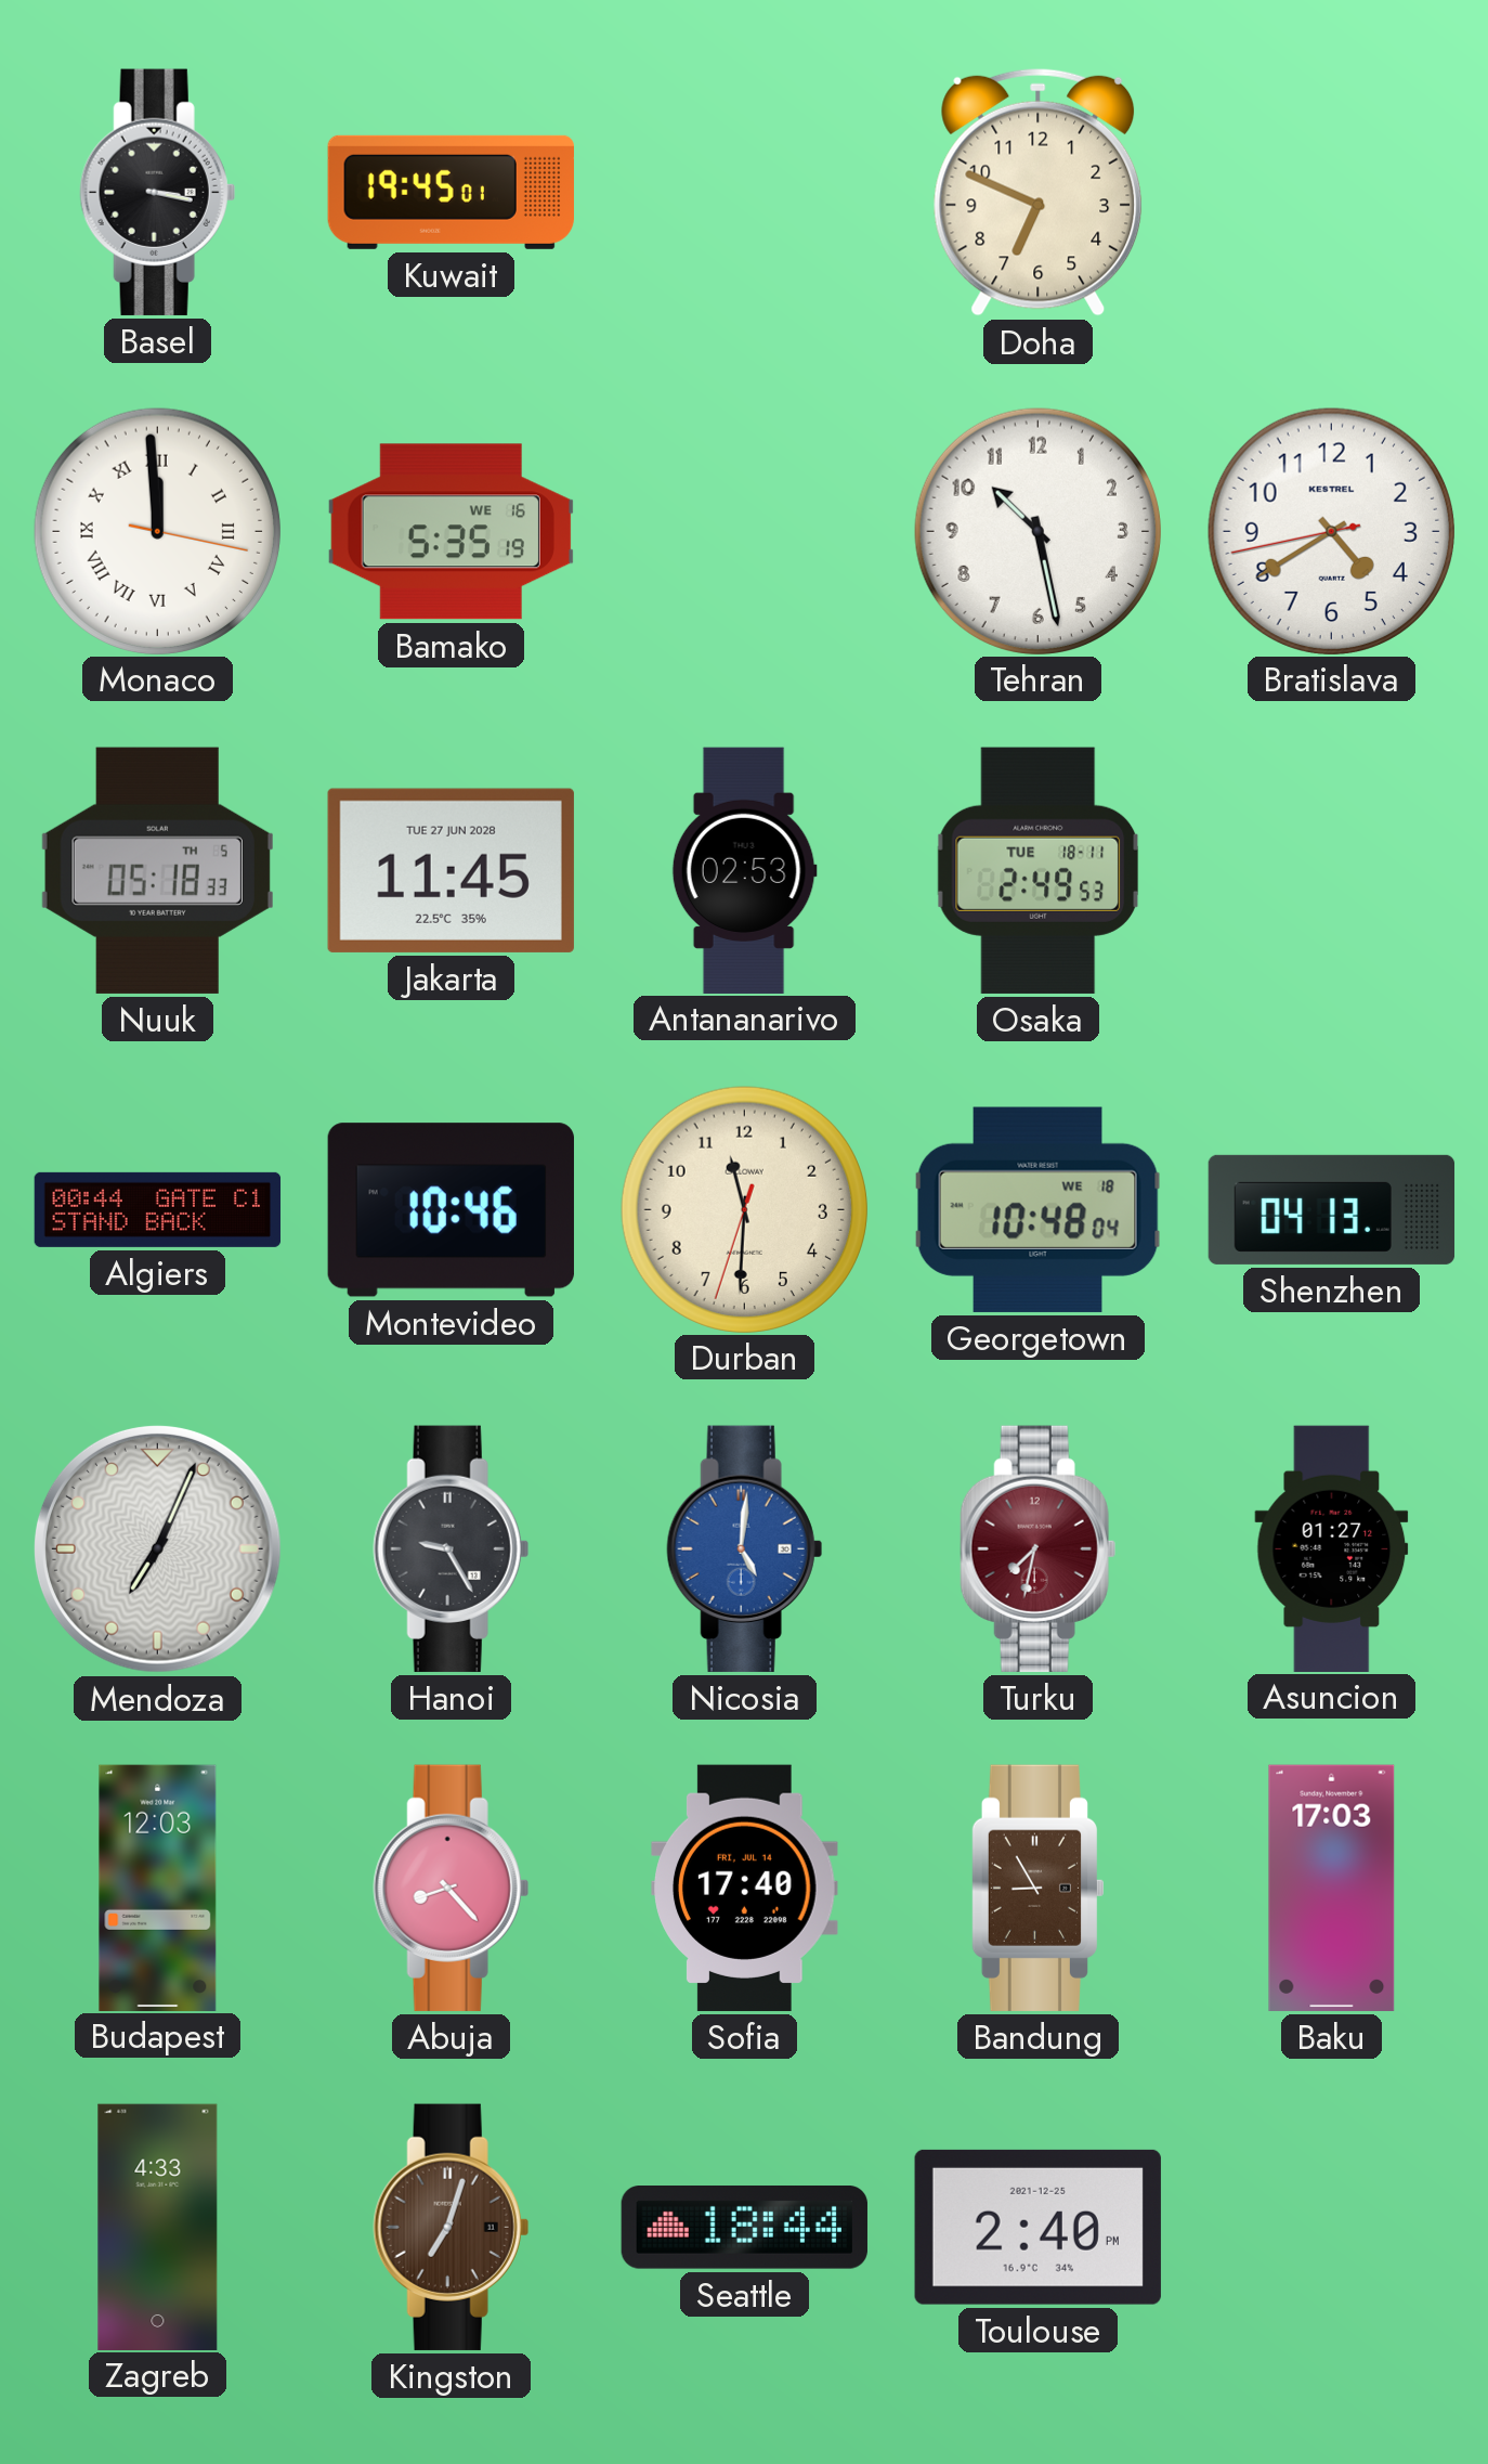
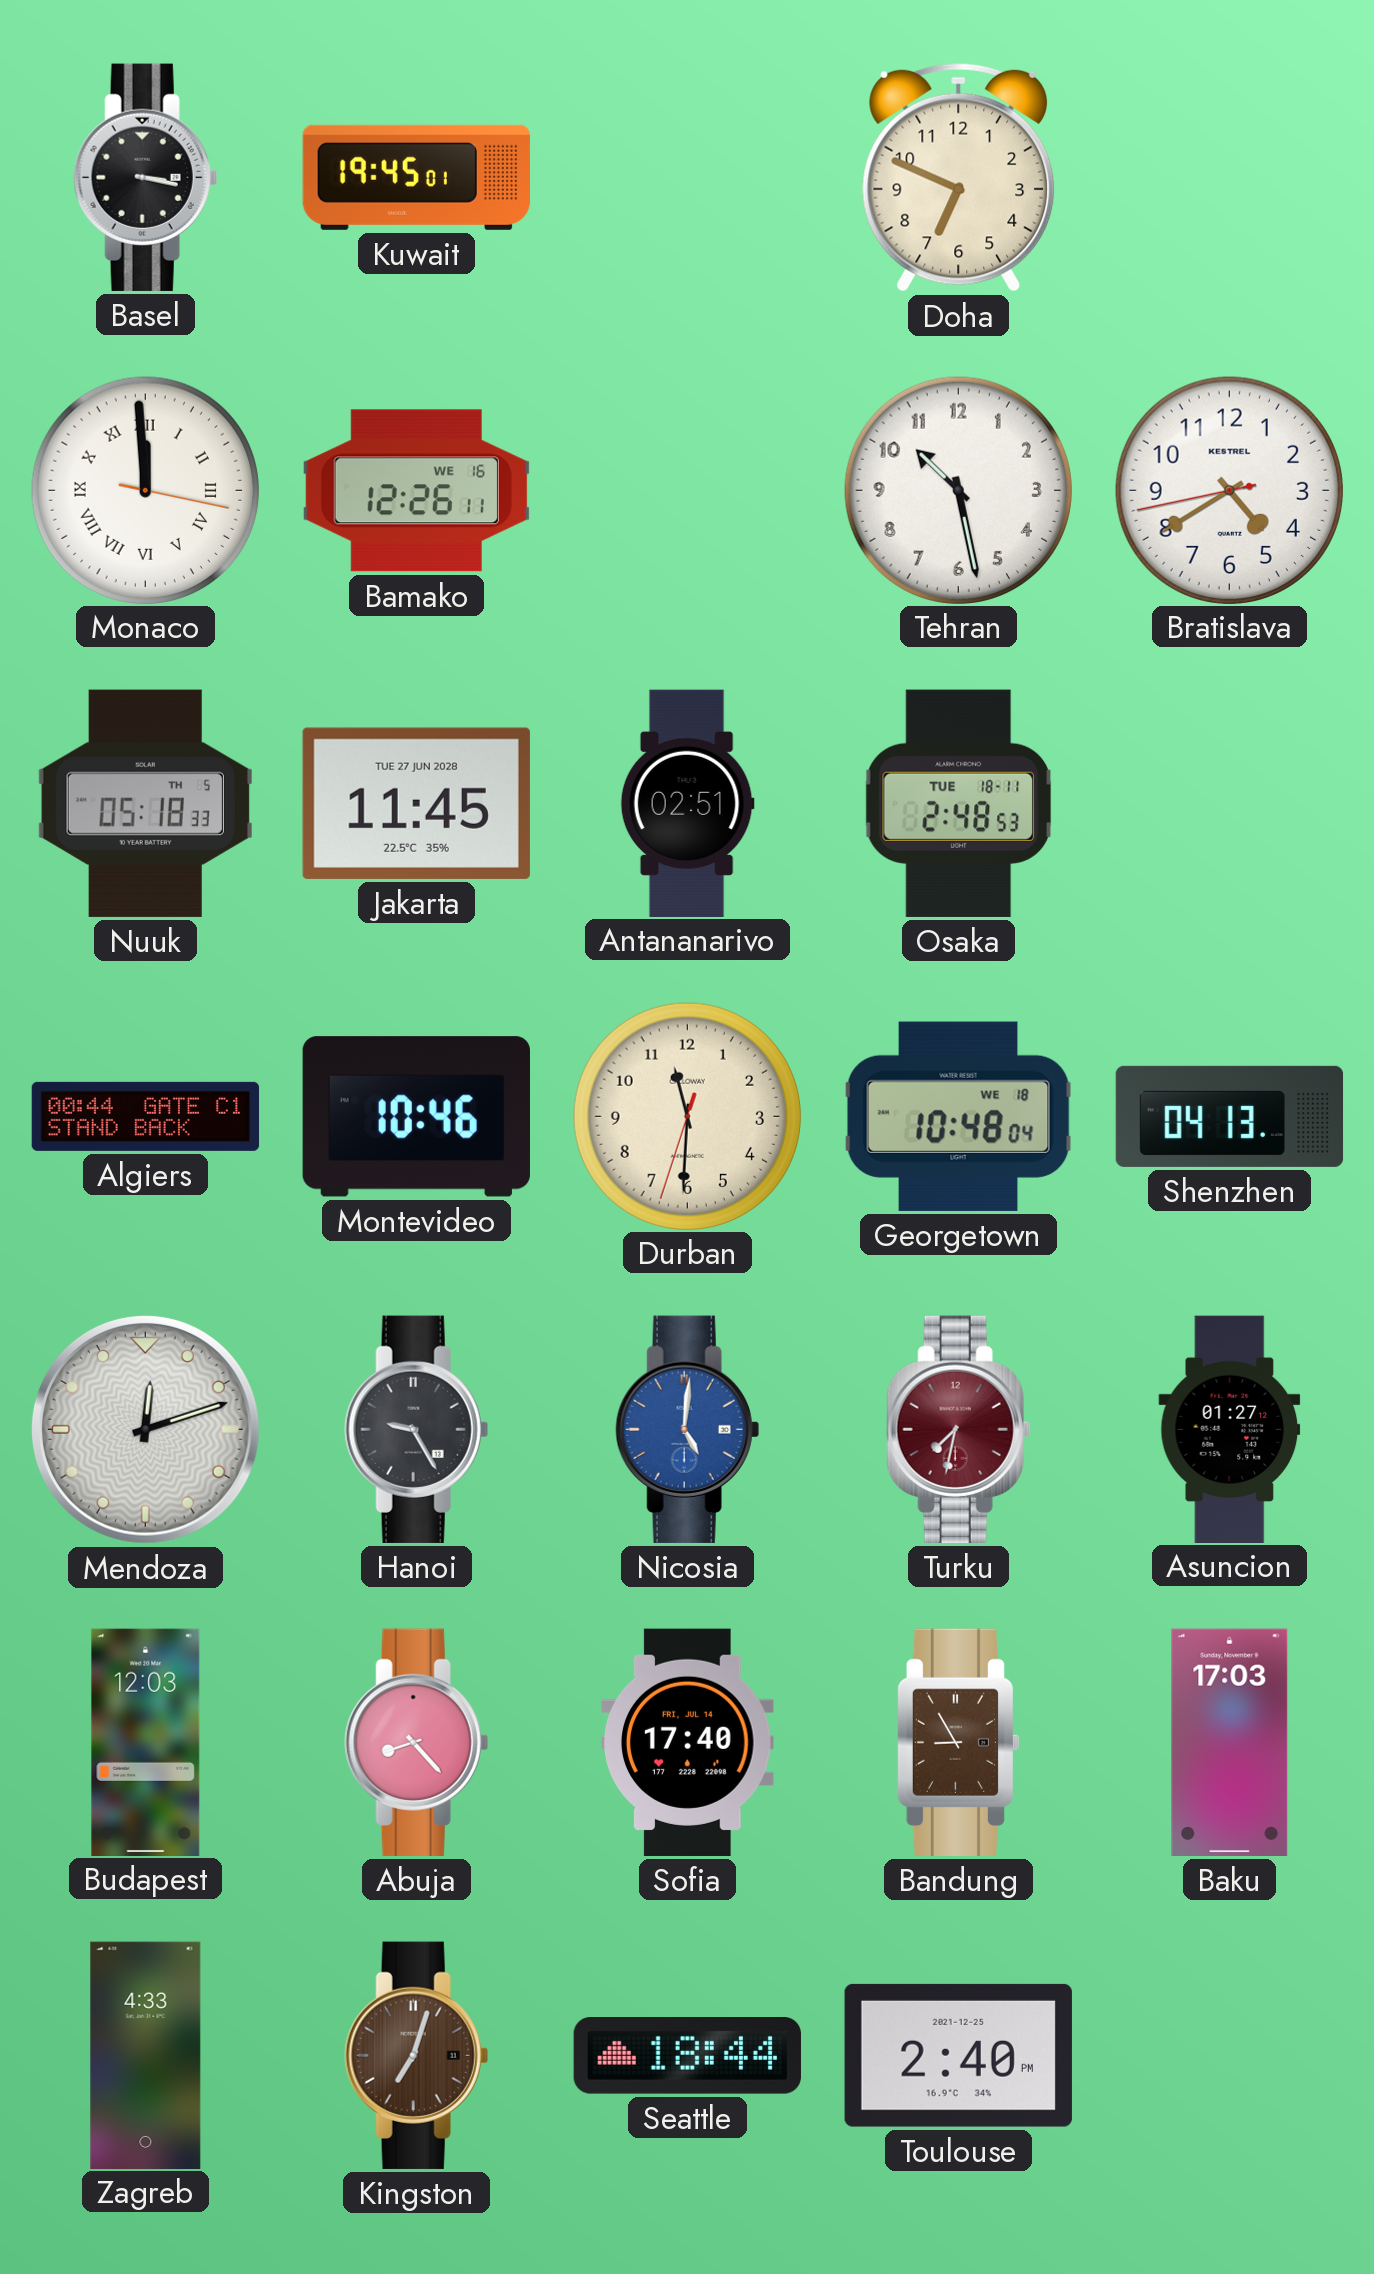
Bamako: 5:35 -> 12:26
Antananarivo: 02:53 -> 02:51
Osaka: 2:49 -> 2:48
Mendoza: 7:04 -> 12:12
